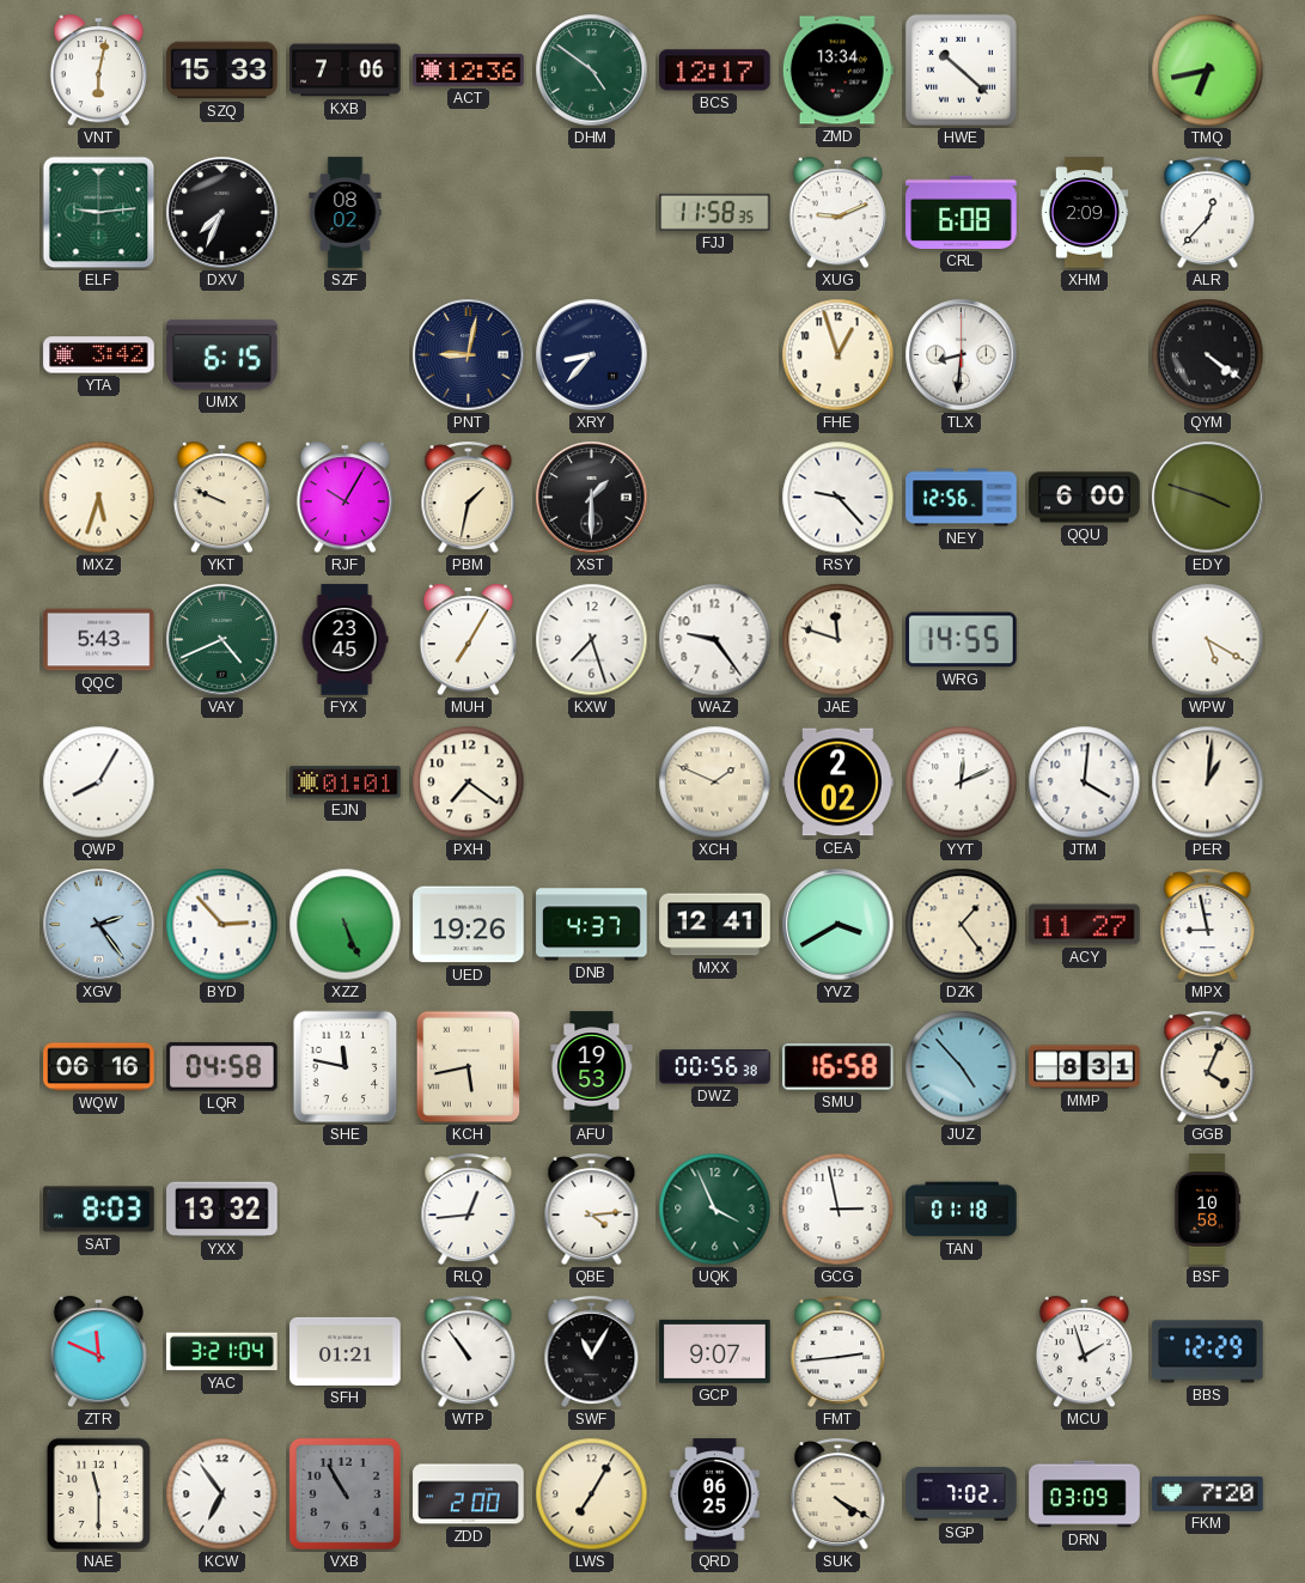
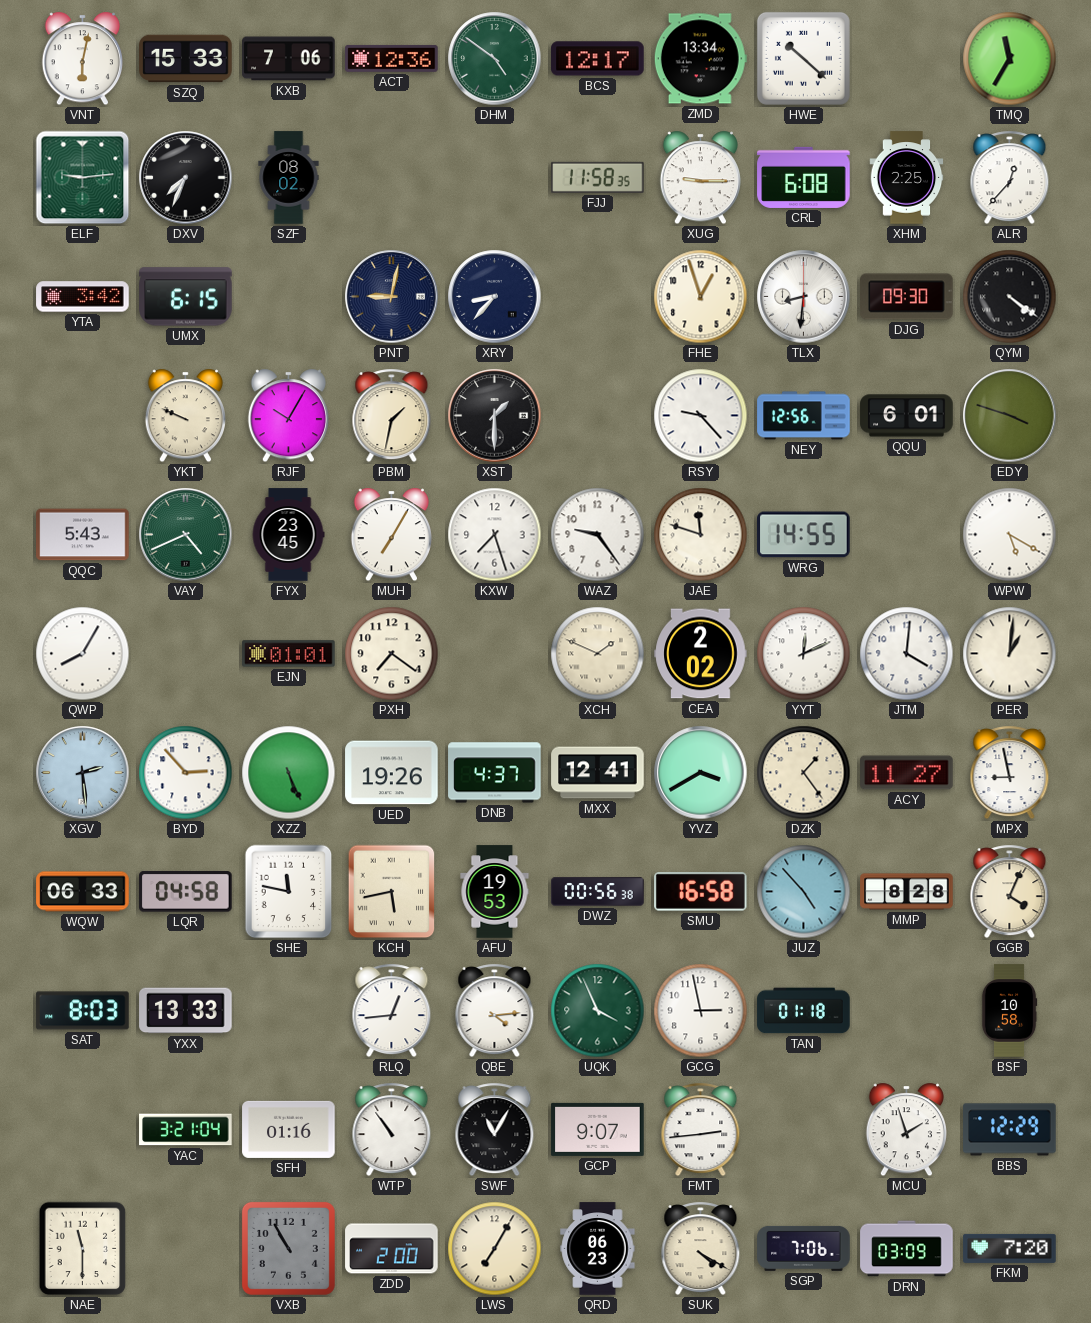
TMQ: 6:43 -> 11:35
XUG: 9:11 -> 9:15
XHM: 2:09 -> 2:25
DJG: none -> 09:30
MXZ: 5:33 -> none
QQU: 6:00 -> 6:01
XGV: 2:24 -> 2:29
WQW: 06:16 -> 06:33
MMP: 8:31 -> 8:28
YXX: 13:32 -> 13:33
ZTR: 11:49 -> none
SFH: 01:21 -> 01:16
KCW: 6:54 -> none
QRD: 06:25 -> 06:23
SGP: 7:02 -> 7:06
